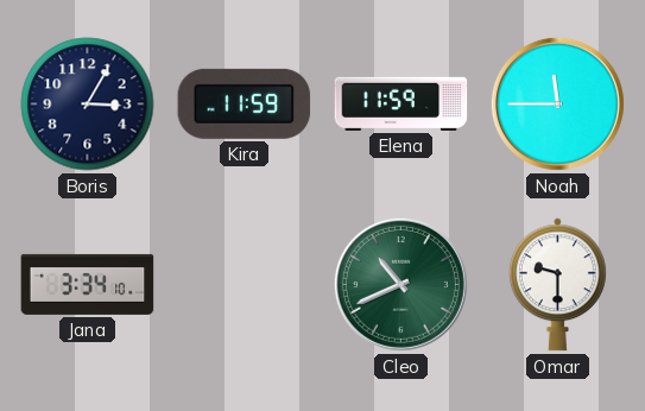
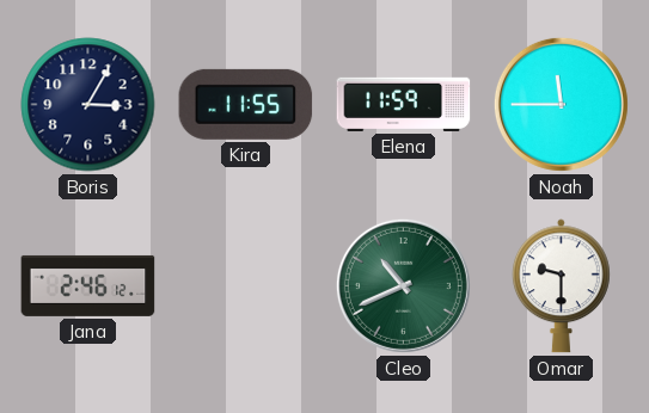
Kira: 11:59 -> 11:55
Jana: 3:34 -> 2:46
